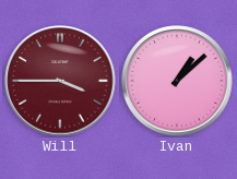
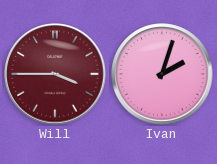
Ivan: 1:08 -> 2:03
